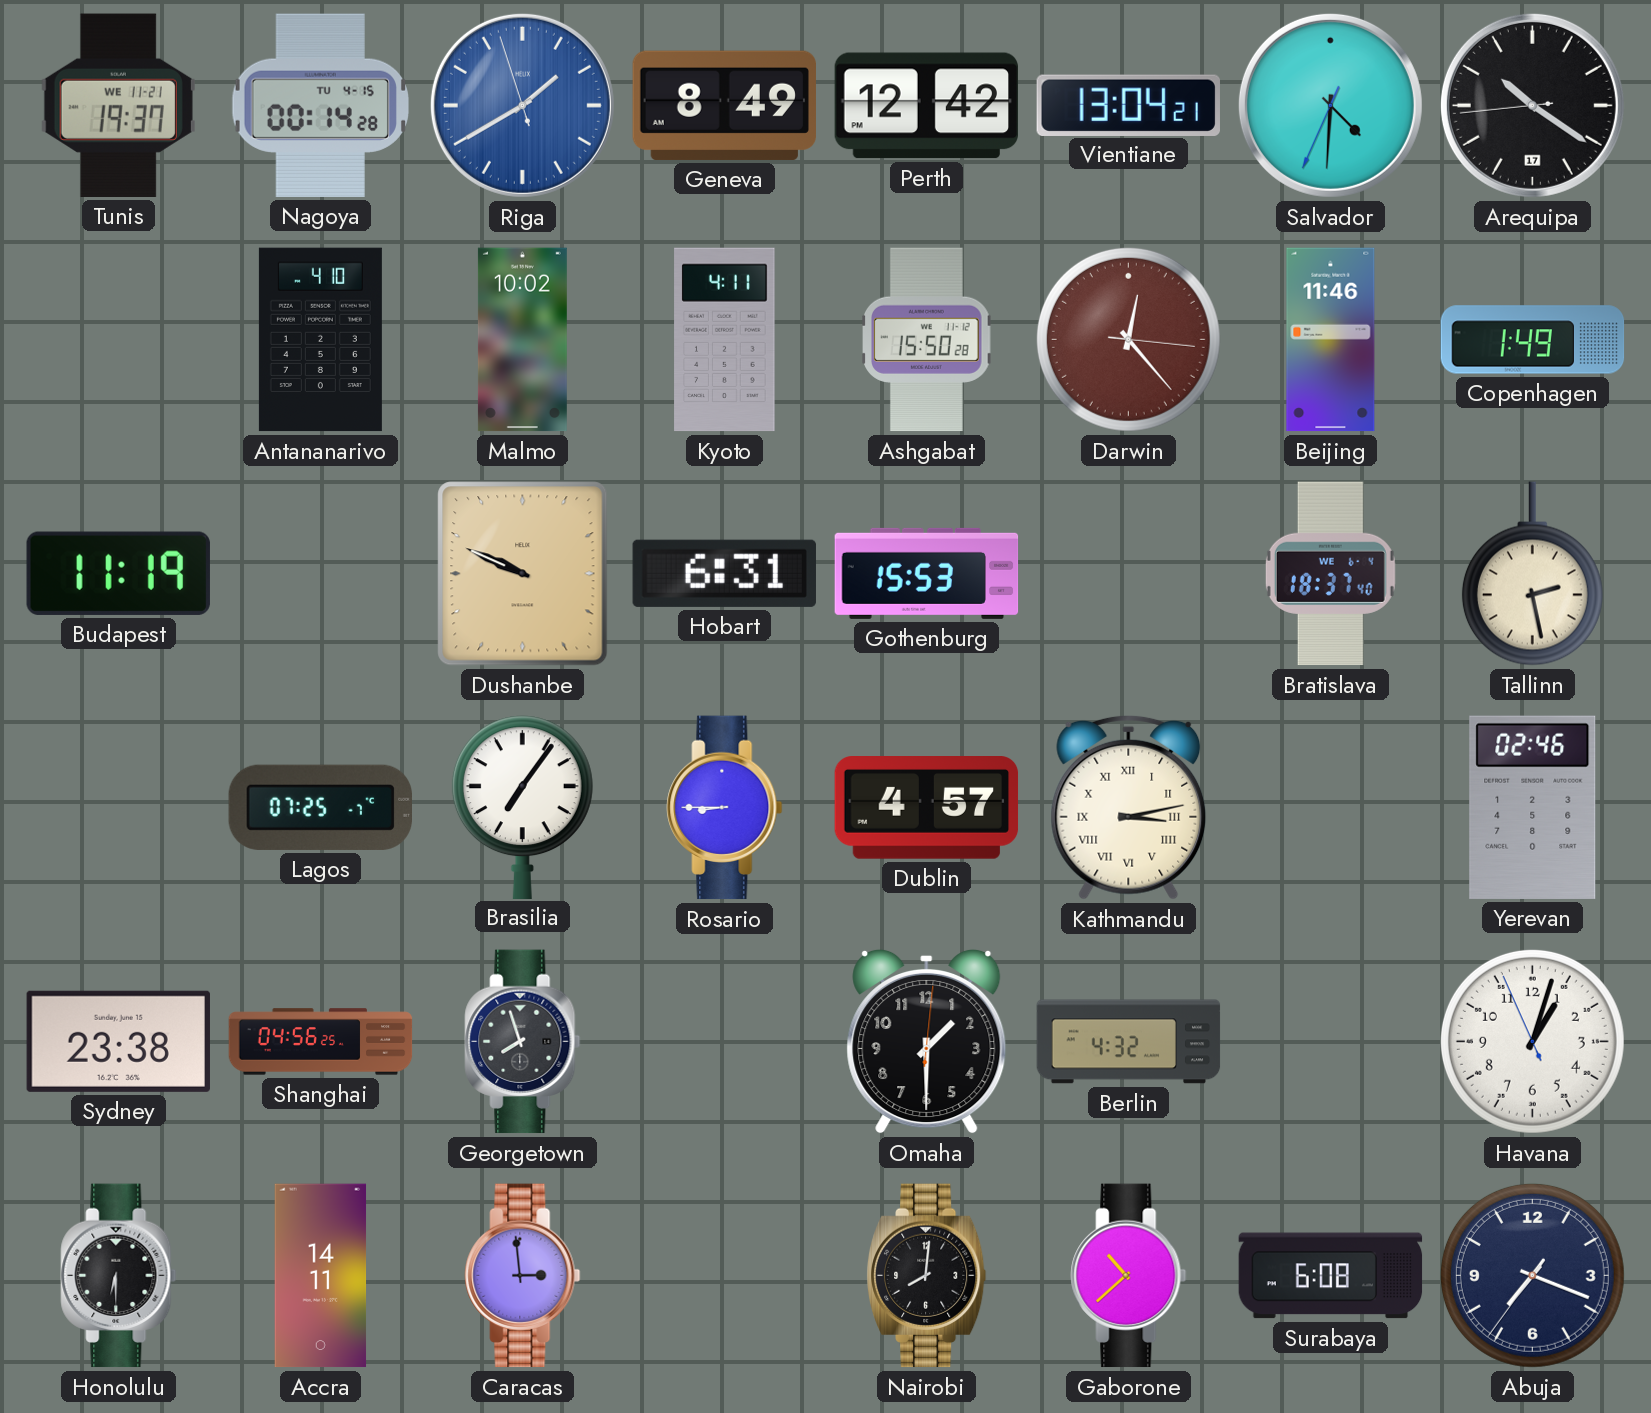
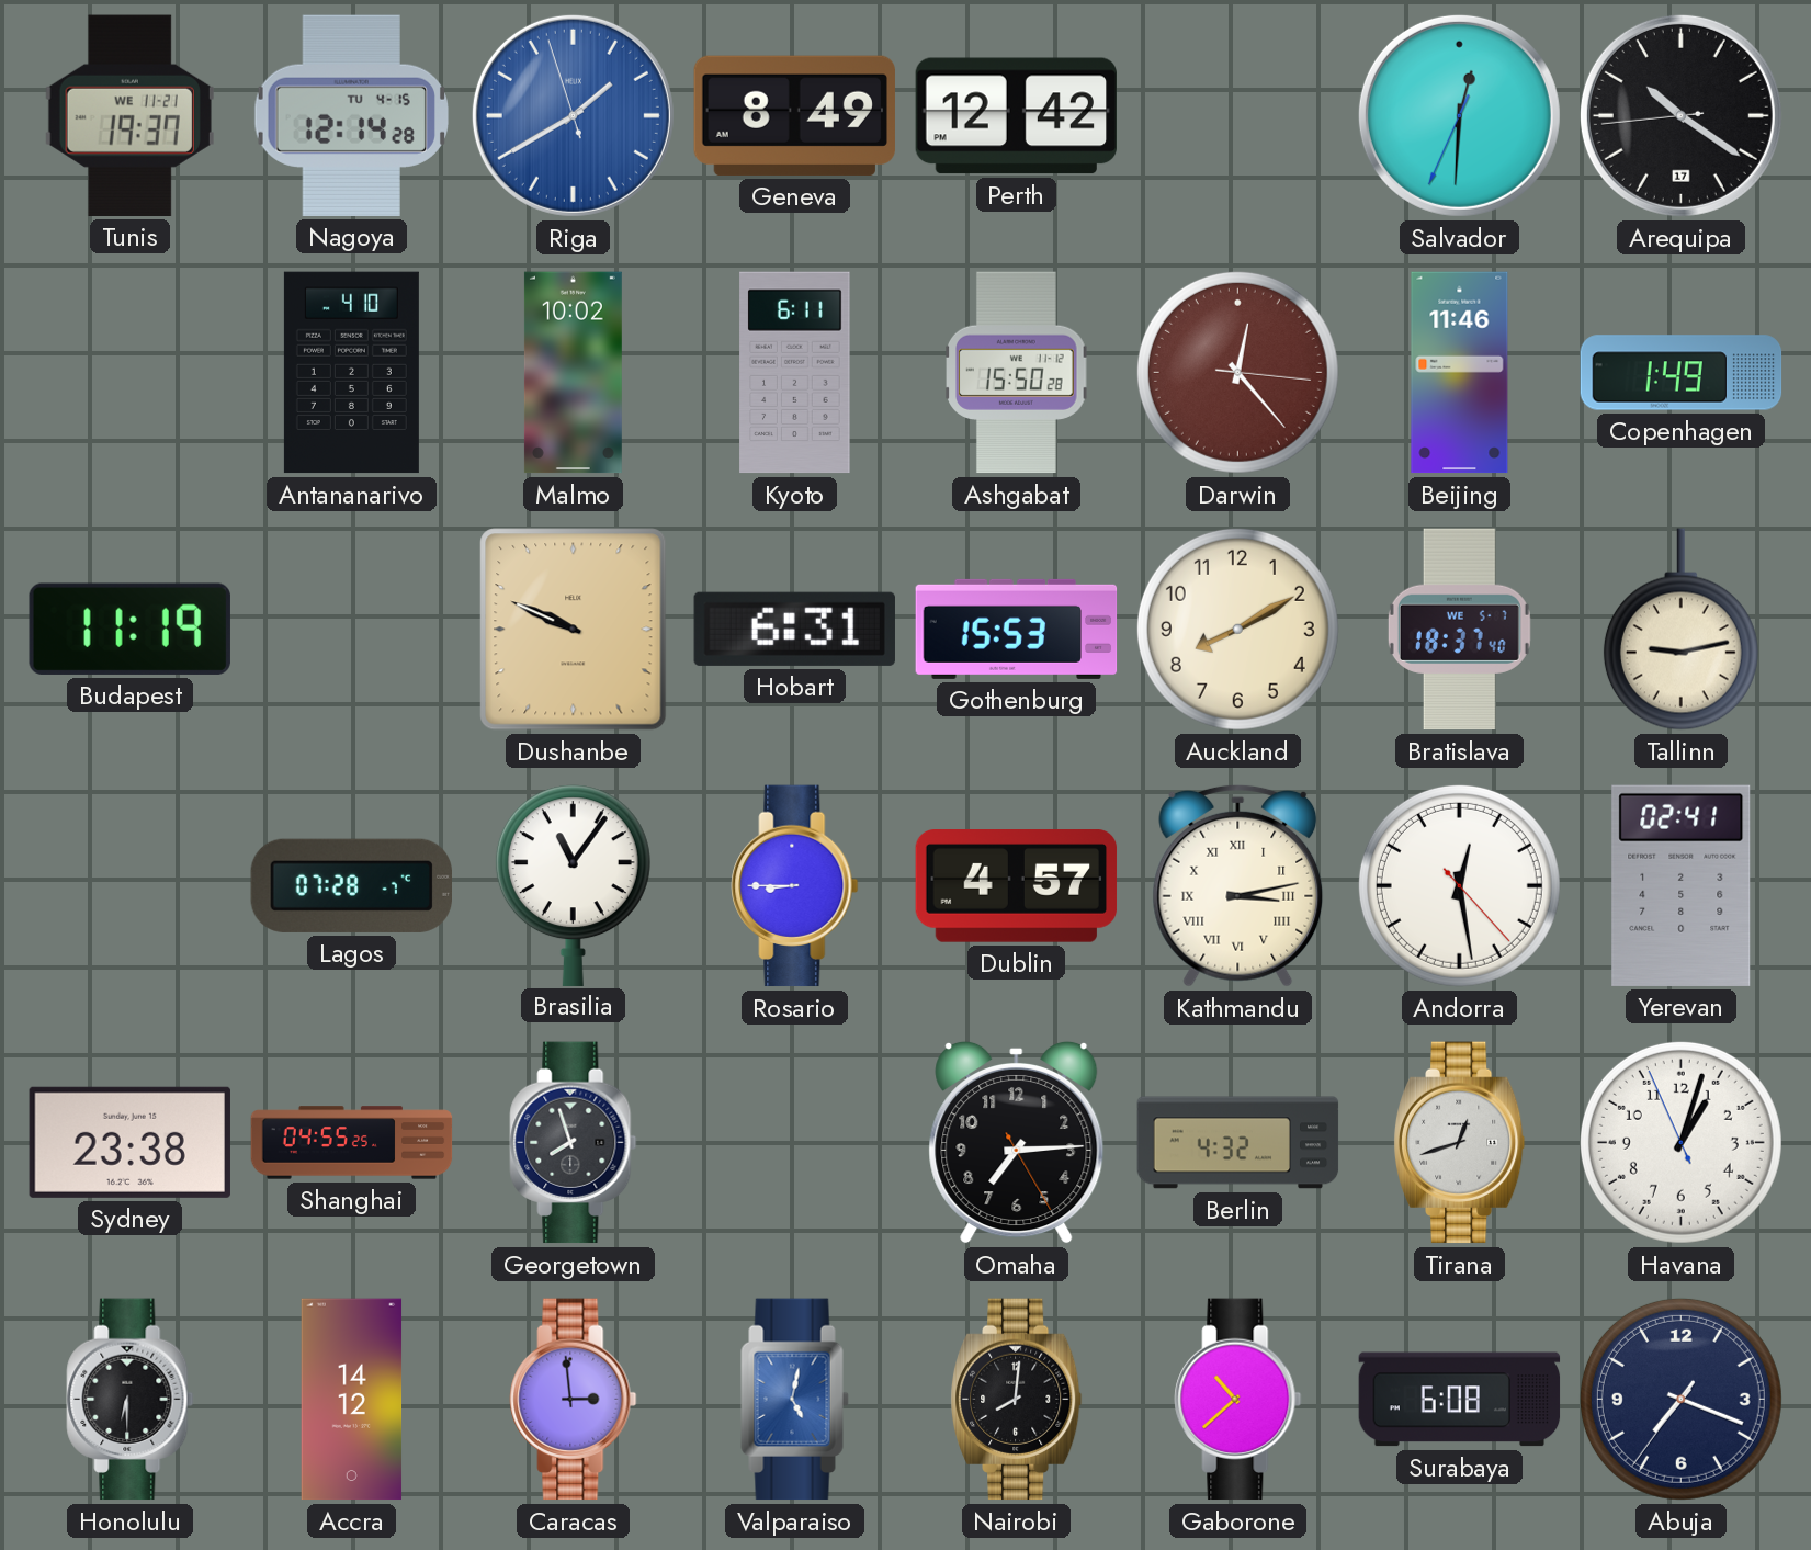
Nagoya: 00:14 -> 12:14
Vientiane: 13:04 -> none
Salvador: 4:30 -> 12:30
Kyoto: 4:11 -> 6:11
Auckland: none -> 8:10
Bratislava date: WE 6-4 -> WE 5-7
Tallinn: 2:28 -> 9:13
Lagos: 07:25 -> 07:28
Brasilia: 7:06 -> 11:06
Andorra: none -> 12:28
Yerevan: 02:46 -> 02:41
Shanghai: 04:56 -> 04:55
Omaha: 1:30 -> 7:14
Tirana: none -> 12:42
Accra: 14:11 -> 14:12
Valparaiso: none -> 5:02
